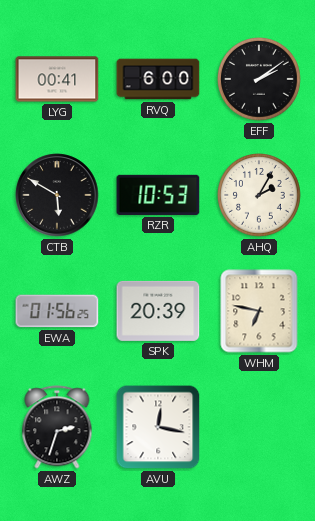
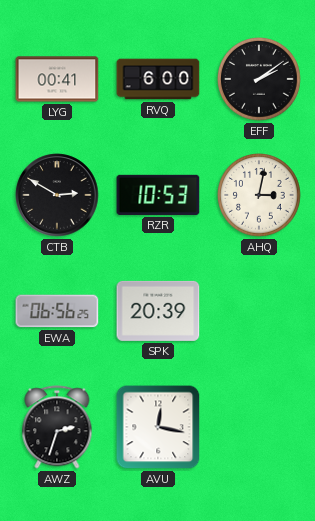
CTB: 5:50 -> 2:50
AHQ: 2:05 -> 3:02
EWA: 01:56 -> 06:56
WHM: 6:47 -> none
